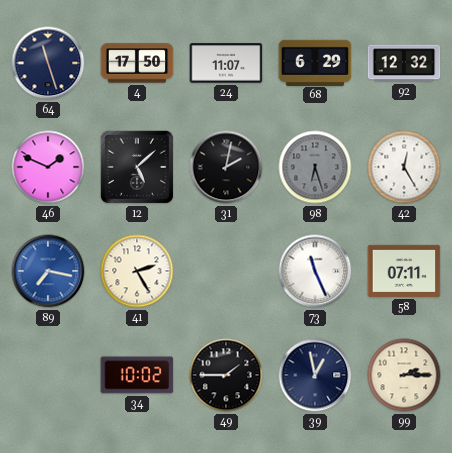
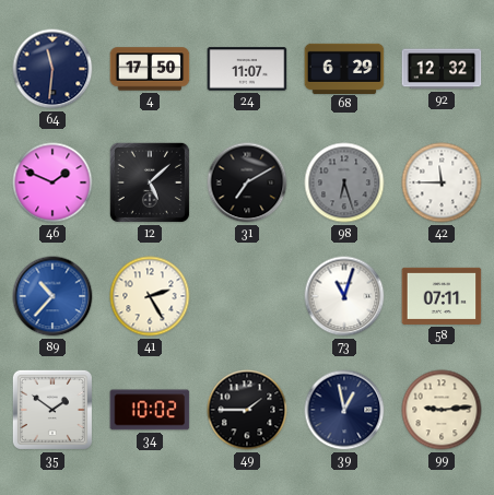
64: 11:27 -> 11:31
31: 2:02 -> 7:10
42: 12:25 -> 11:45
89: 7:17 -> 10:37
73: 11:26 -> 11:03
35: none -> 1:51
99: 2:15 -> 9:14
